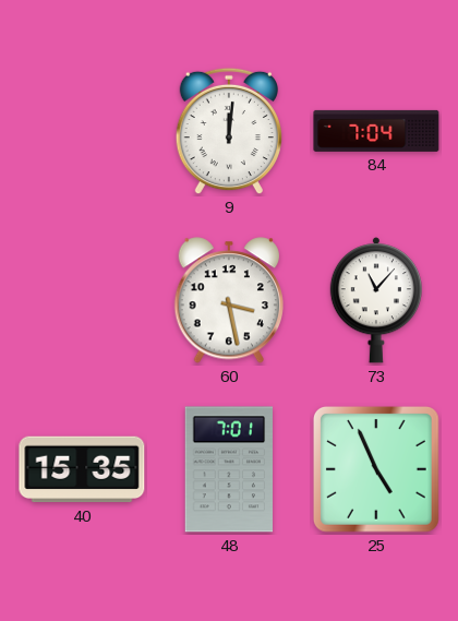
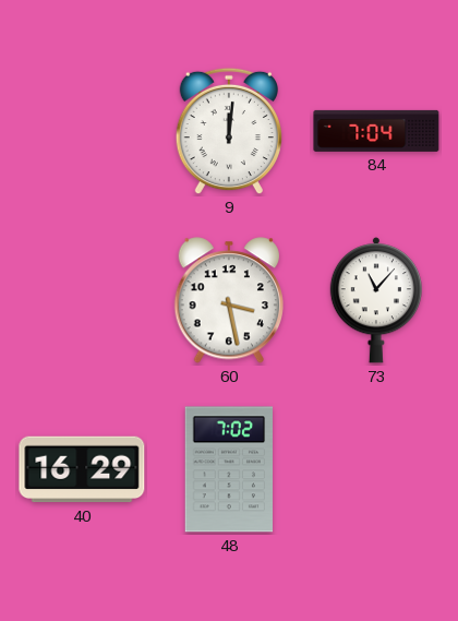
40: 15:35 -> 16:29
48: 7:01 -> 7:02
25: 4:56 -> none
